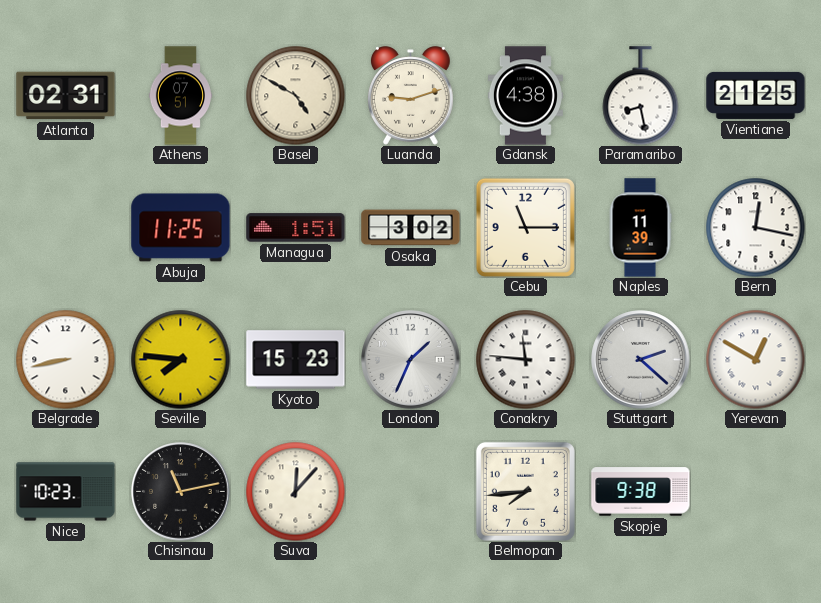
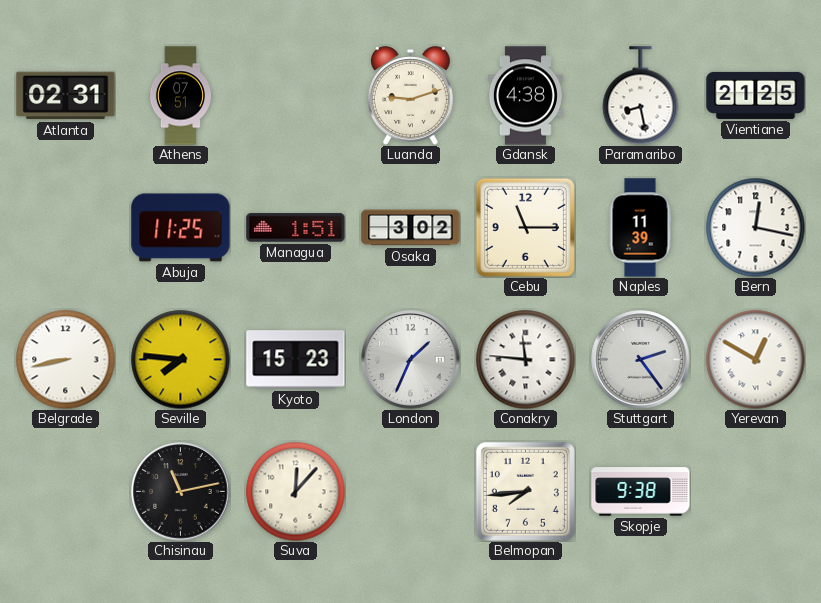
Basel: 4:50 -> none
Stuttgart: 2:22 -> 2:24
Nice: 10:23 -> none
